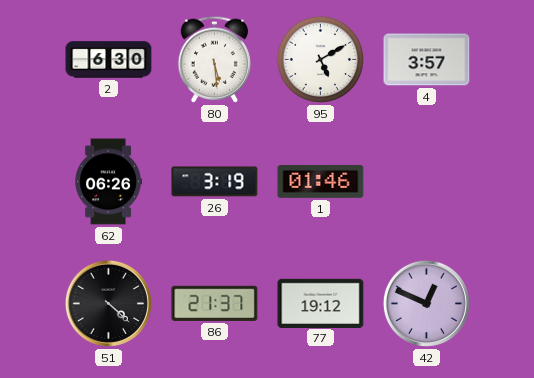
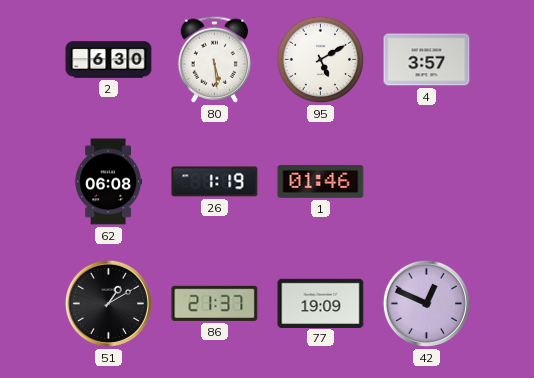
62: 06:26 -> 06:08
26: 3:19 -> 1:19
51: 4:22 -> 1:10
77: 19:12 -> 19:09
